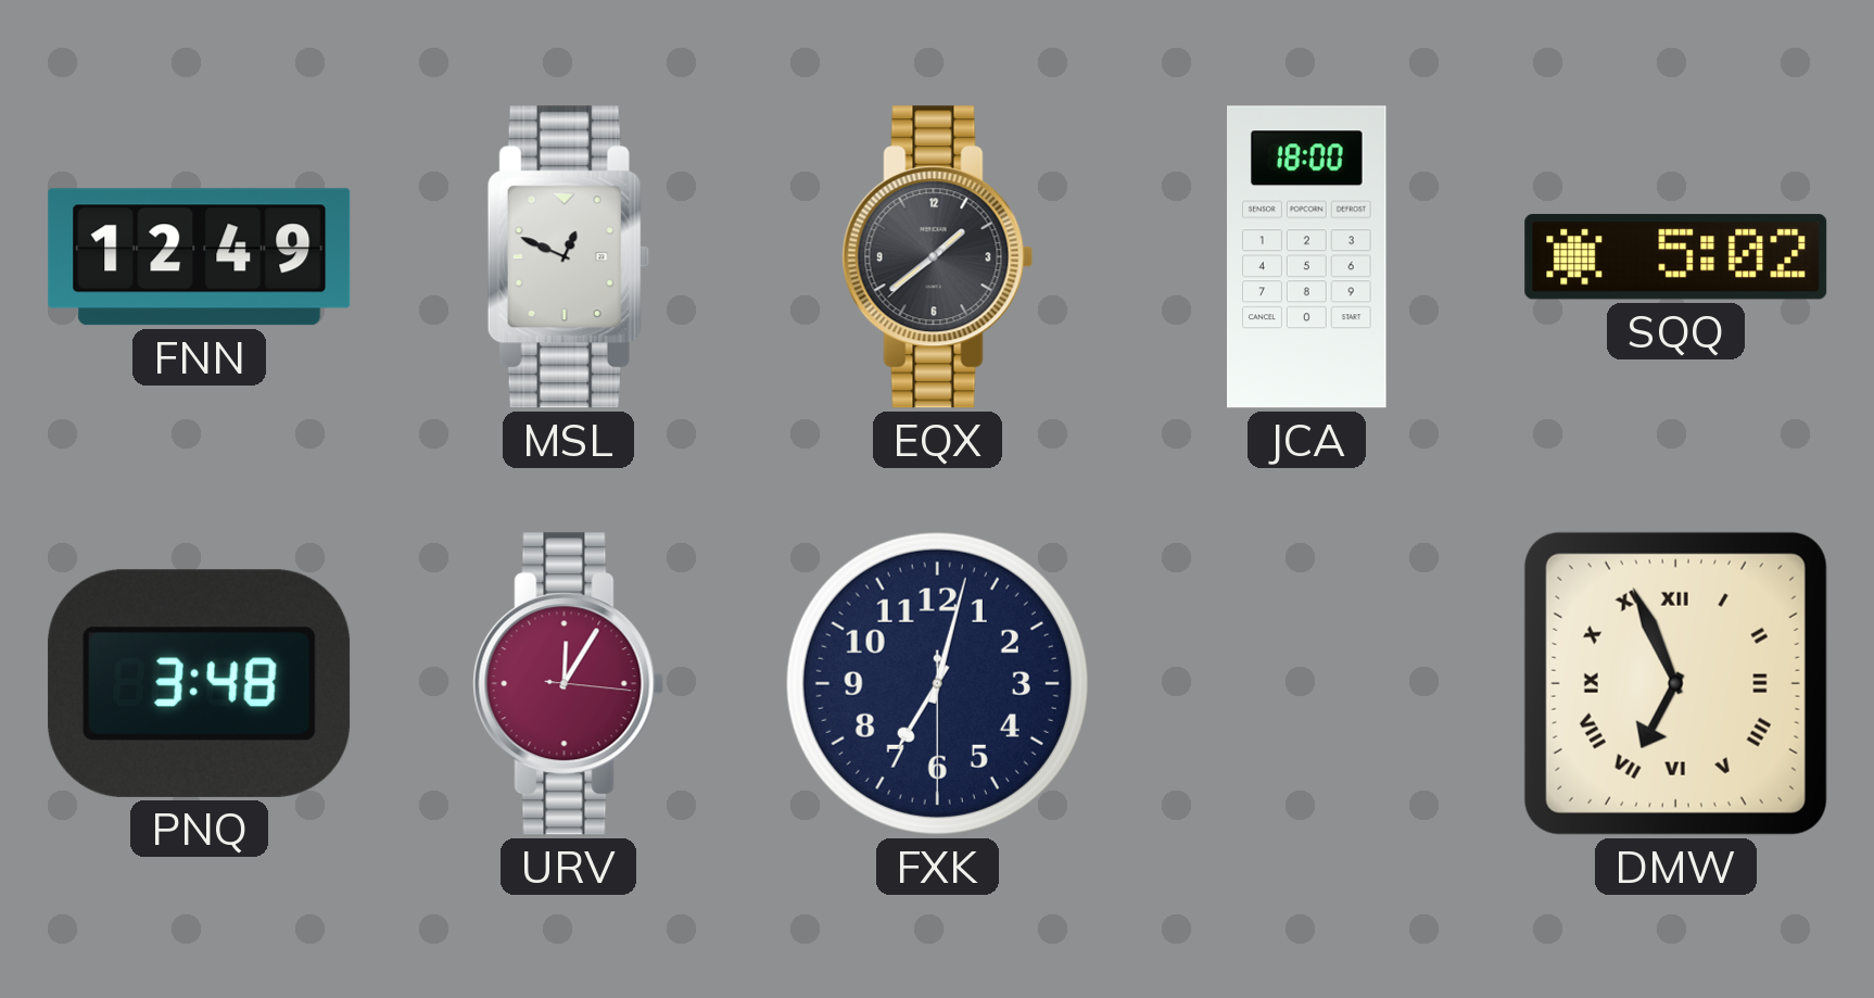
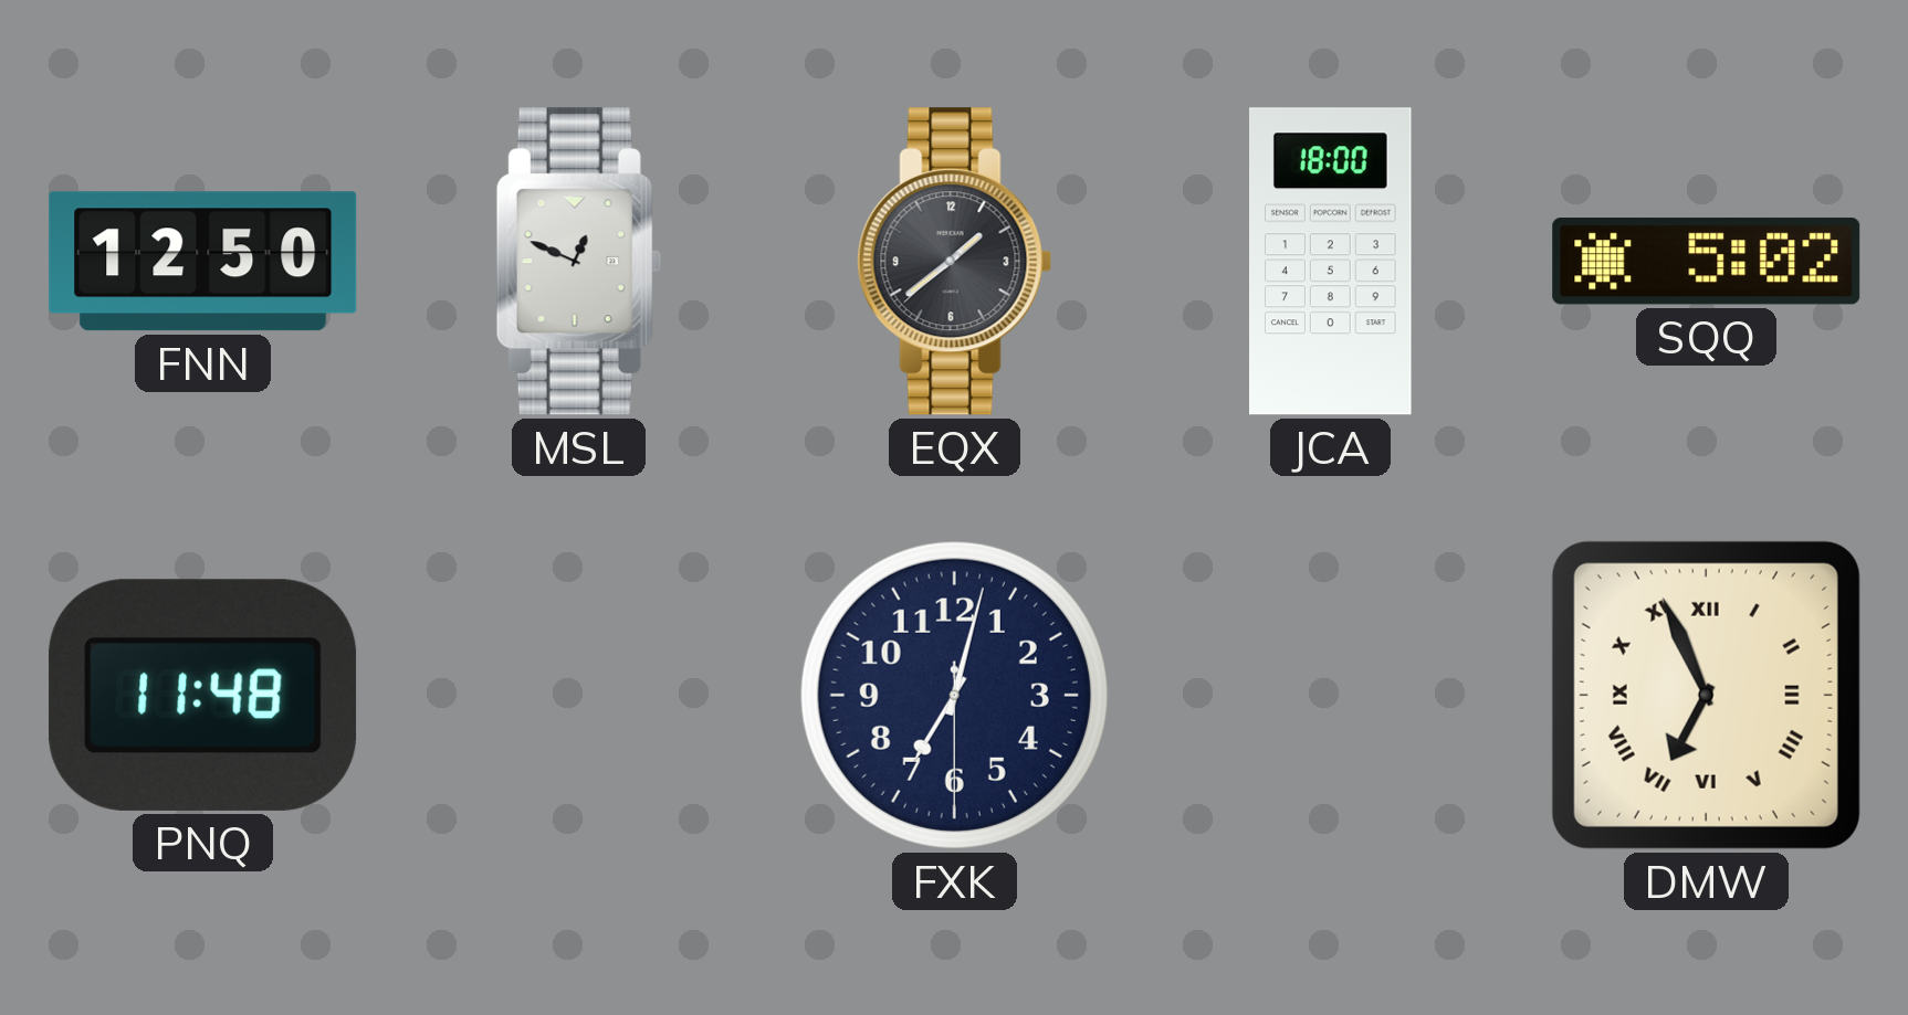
FNN: 12:49 -> 12:50
PNQ: 3:48 -> 11:48
URV: 12:05 -> none
